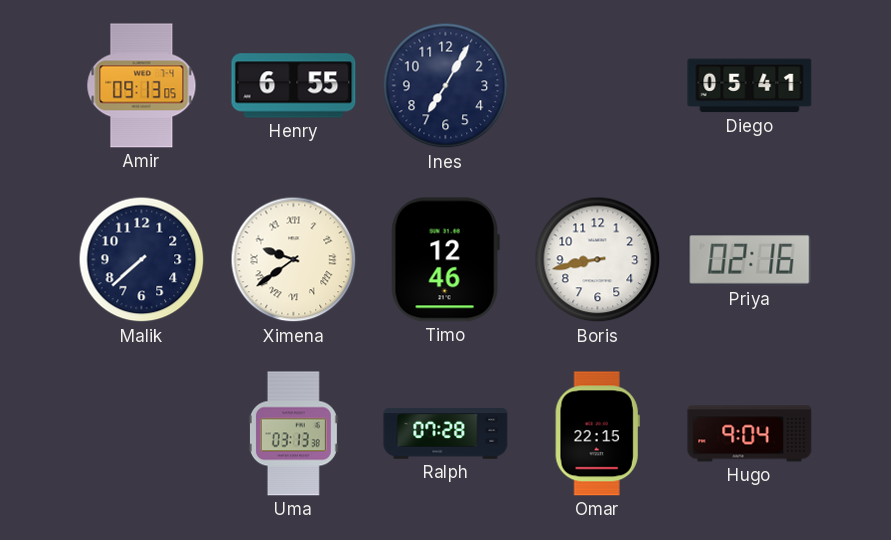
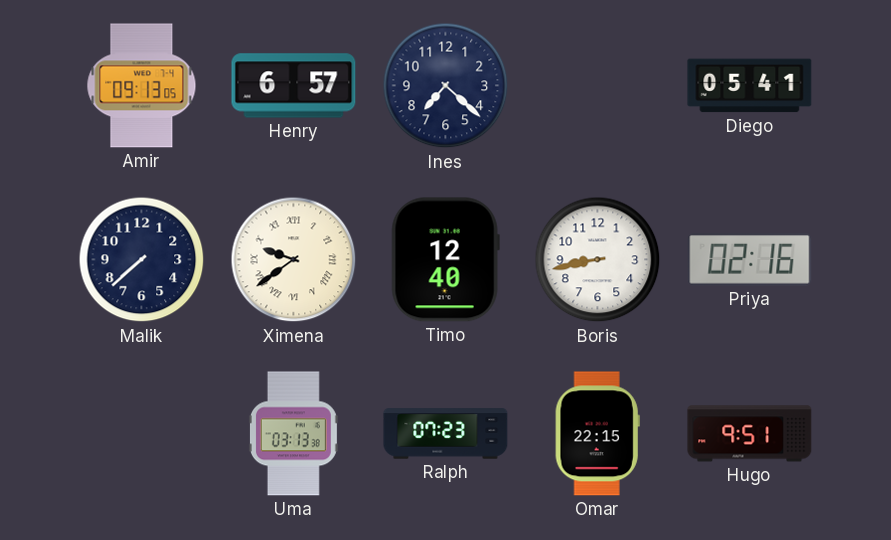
Henry: 6:55 -> 6:57
Ines: 7:05 -> 7:22
Timo: 12:46 -> 12:40
Ralph: 07:28 -> 07:23
Hugo: 9:04 -> 9:51
